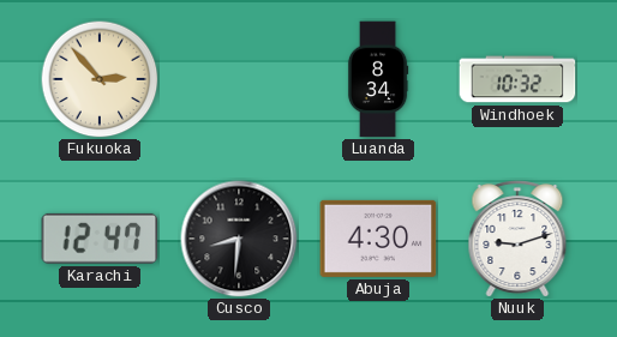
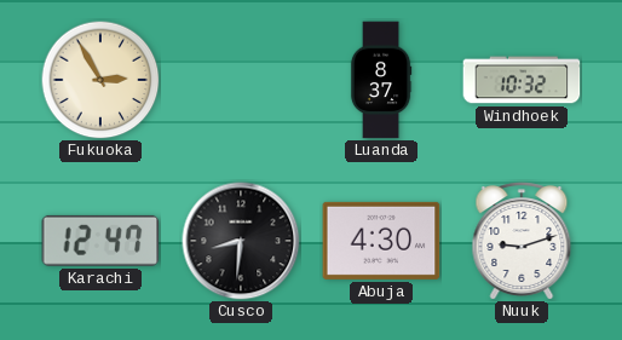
Fukuoka: 2:53 -> 2:55
Luanda: 8:34 -> 8:37
